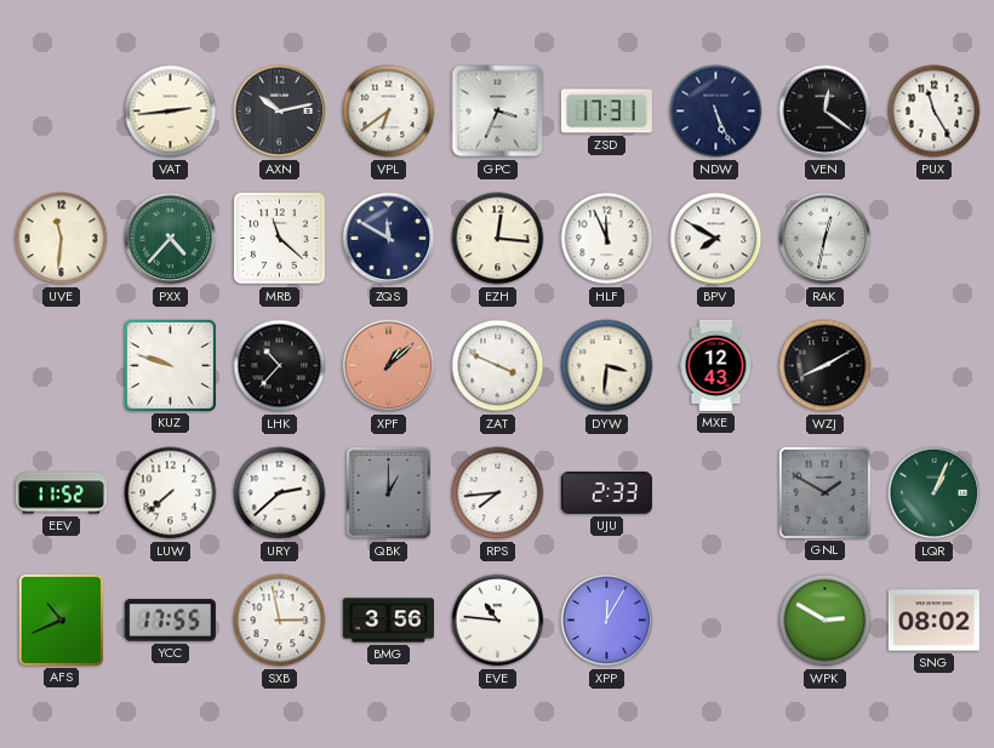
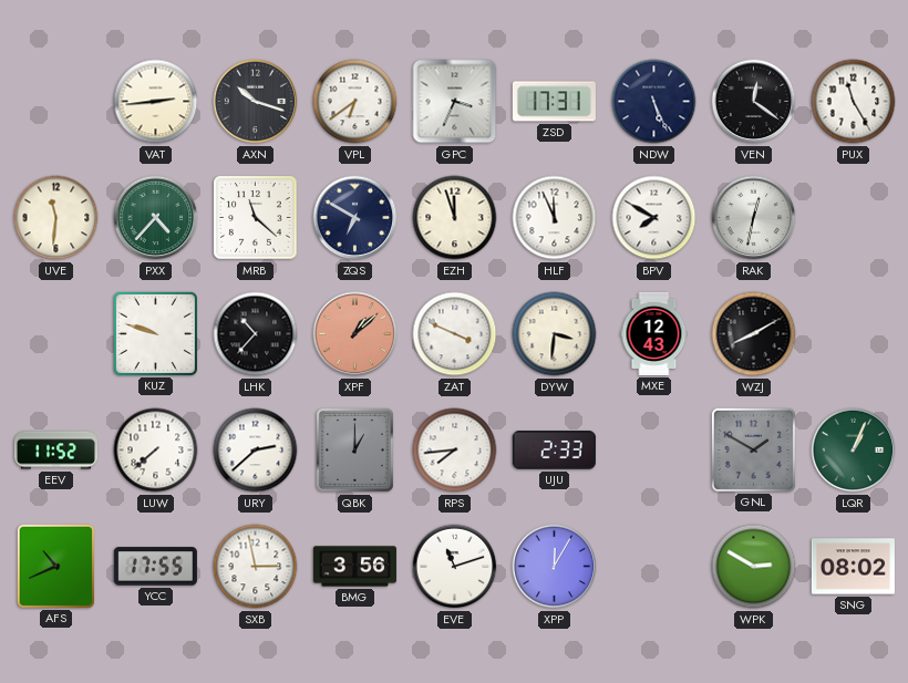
AXN: 10:13 -> 10:18
ZQS: 11:50 -> 6:50
EZH: 12:16 -> 11:57
EVE: 10:46 -> 11:12
